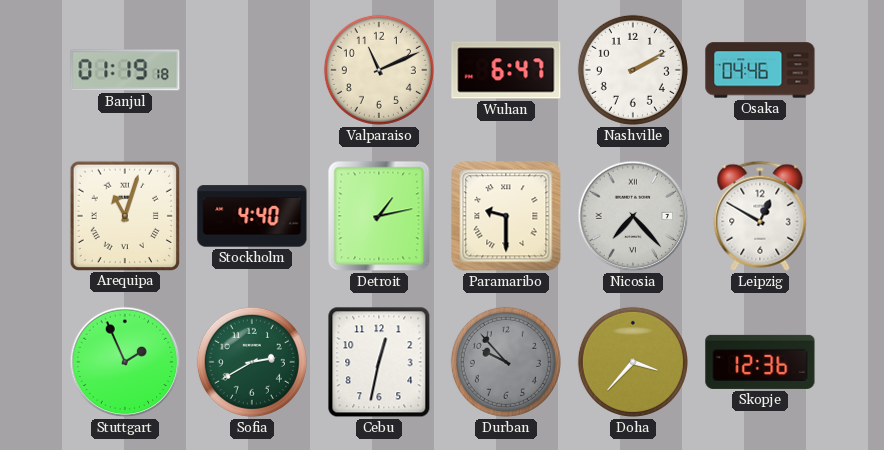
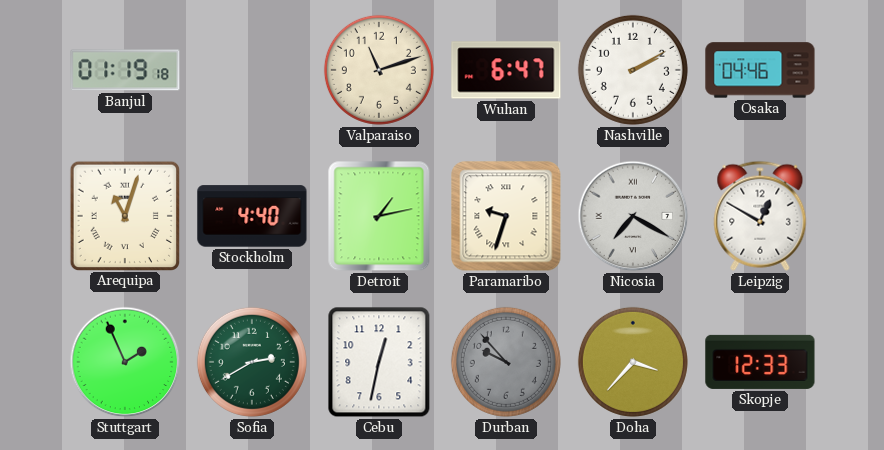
Valparaiso: 11:11 -> 11:12
Paramaribo: 9:30 -> 9:33
Nicosia: 7:23 -> 7:20
Skopje: 12:36 -> 12:33
